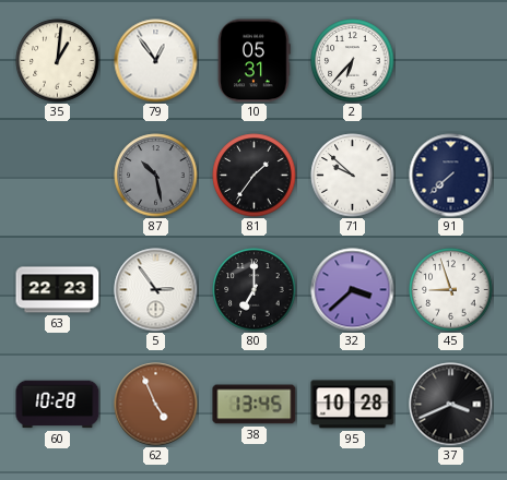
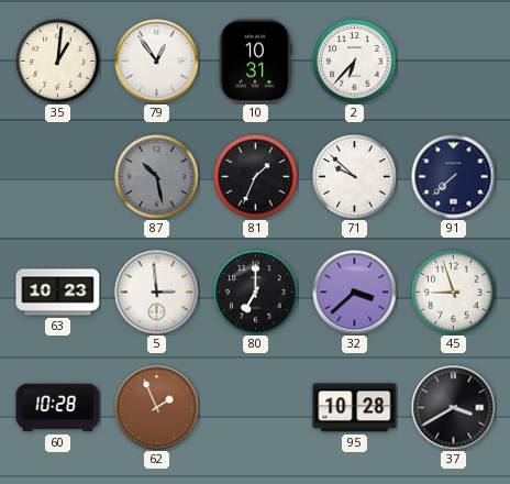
10: 05:31 -> 10:31
81: 1:36 -> 1:34
63: 22:23 -> 10:23
5: 2:54 -> 2:59
62: 4:56 -> 1:56
38: 13:45 -> none
37: 3:41 -> 3:40
